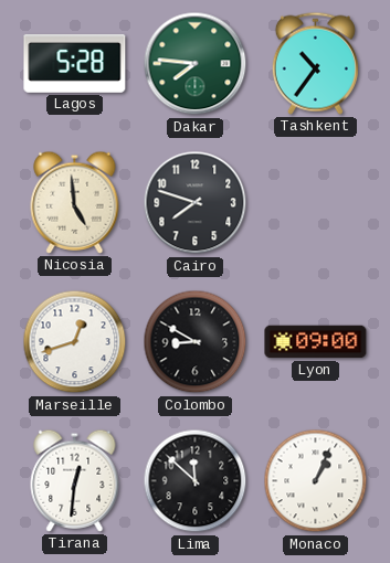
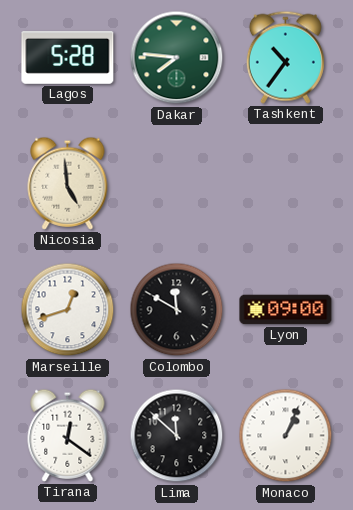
Cairo: 7:48 -> none
Colombo: 8:50 -> 11:50
Tirana: 12:31 -> 12:21
